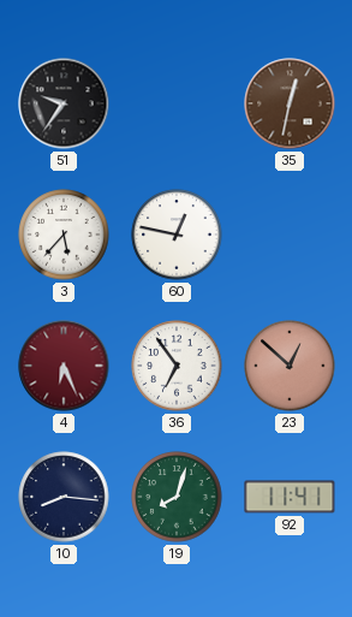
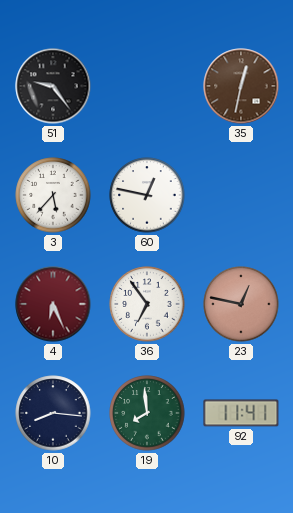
51: 9:36 -> 9:24
23: 12:52 -> 12:47
19: 8:03 -> 7:59
